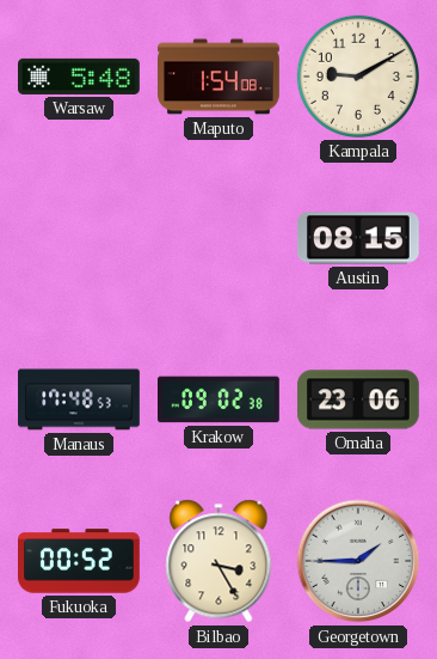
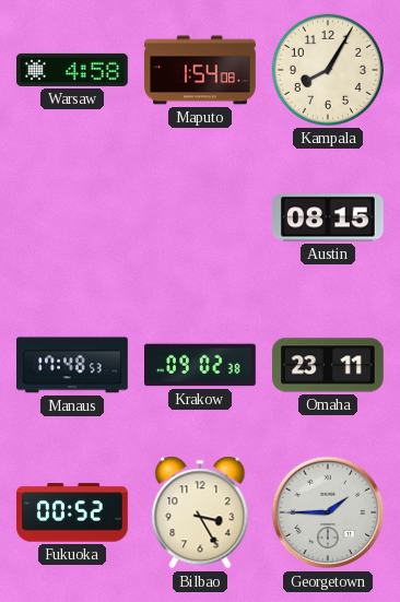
Warsaw: 5:48 -> 4:58
Kampala: 9:10 -> 8:05
Omaha: 23:06 -> 23:11
